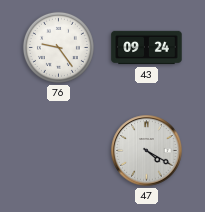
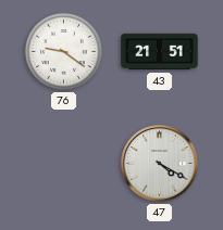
76: 9:24 -> 9:21
43: 09:24 -> 21:51
